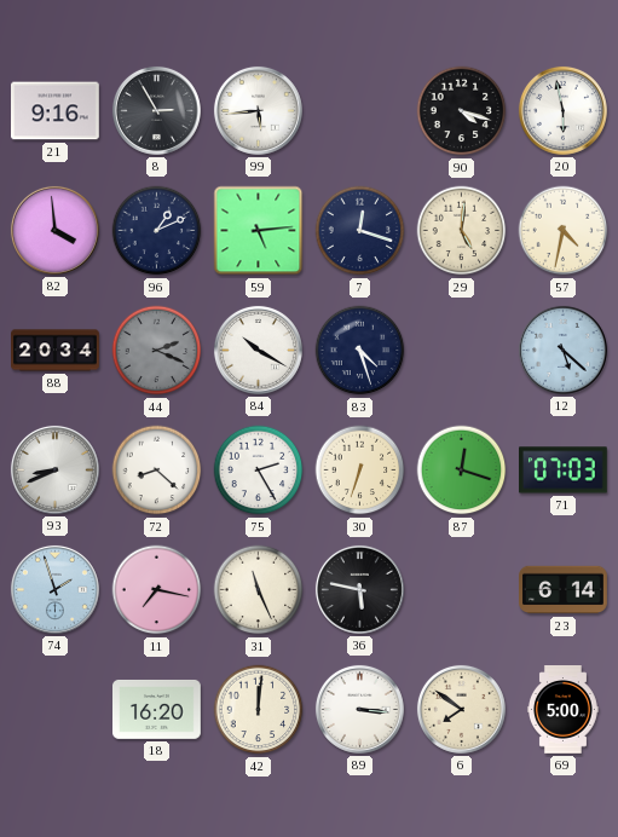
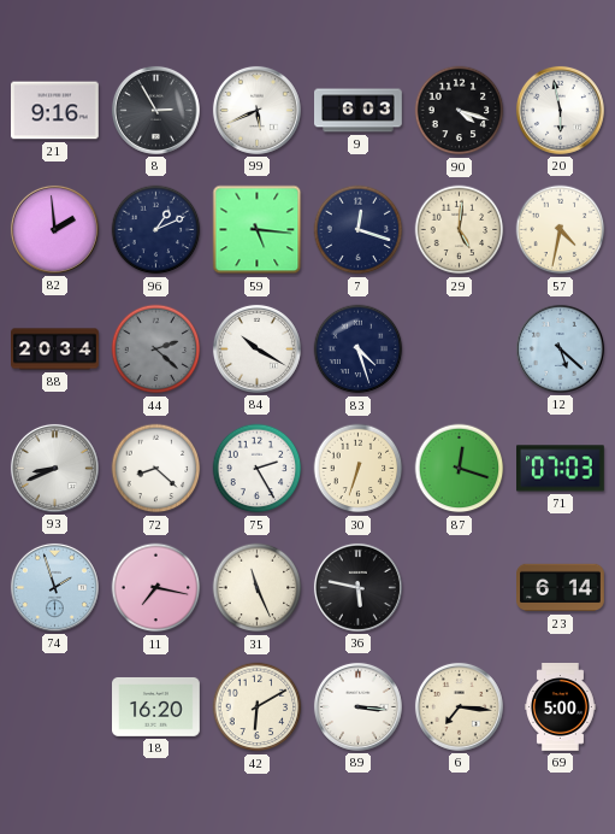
99: 5:44 -> 5:41
9: none -> 6:03
82: 3:59 -> 1:59
59: 5:14 -> 5:16
44: 2:19 -> 2:22
42: 12:01 -> 6:10
6: 7:51 -> 7:16
